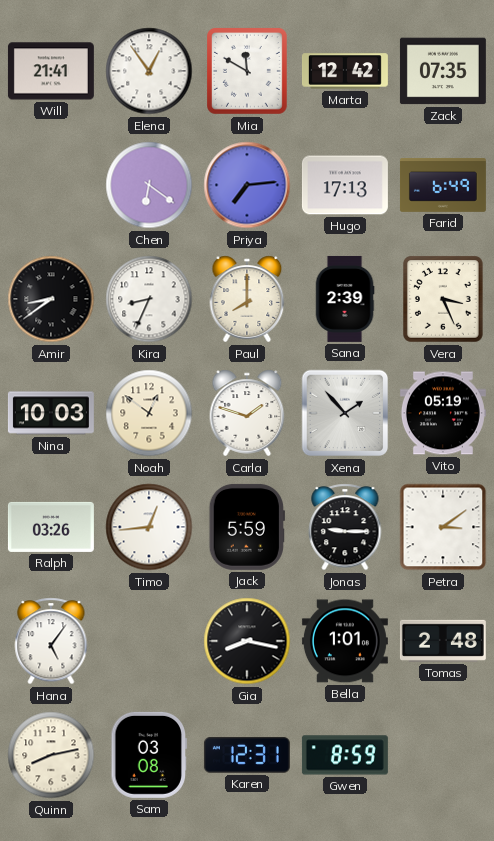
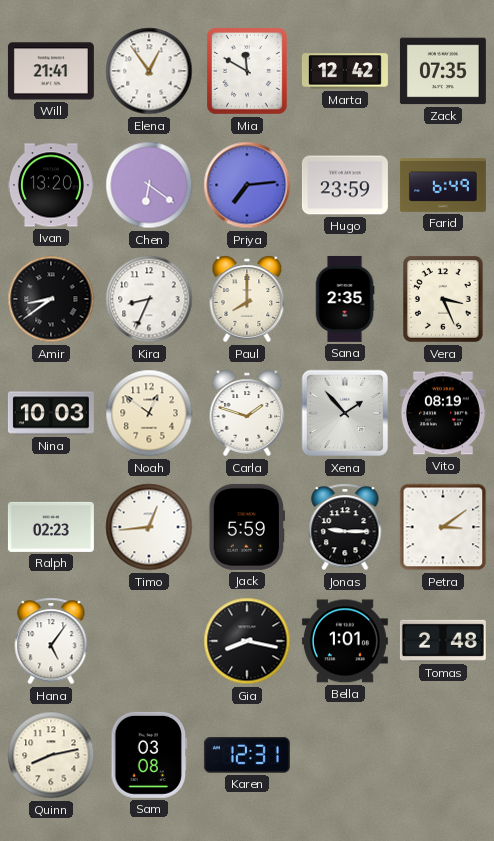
Ivan: none -> 13:20
Hugo: 17:13 -> 23:59
Sana: 2:39 -> 2:35
Vito: 05:19 -> 08:19
Ralph: 03:26 -> 02:23
Gwen: 8:59 -> none
